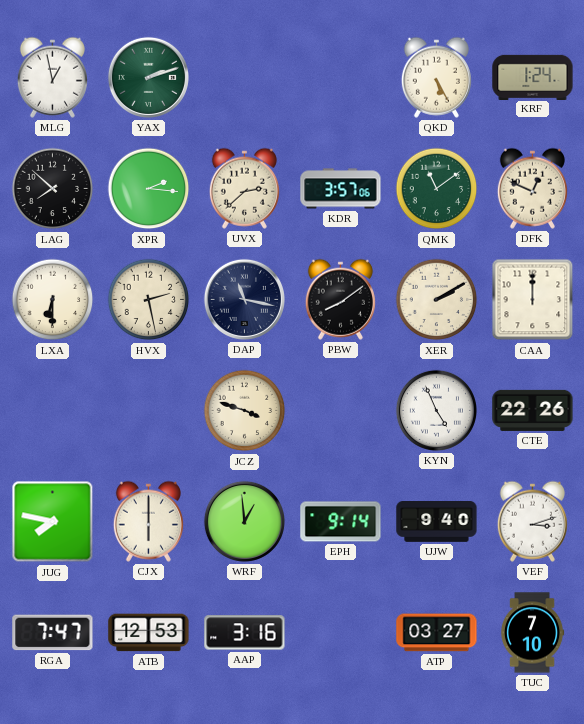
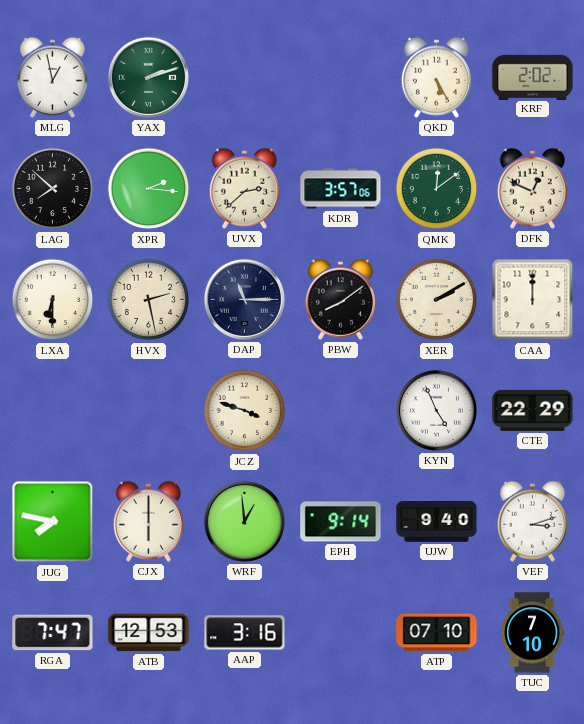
KRF: 1:24 -> 2:02
QMK: 11:09 -> 12:09
DAP: 11:17 -> 11:15
CTE: 22:26 -> 22:29
ATP: 03:27 -> 07:10
